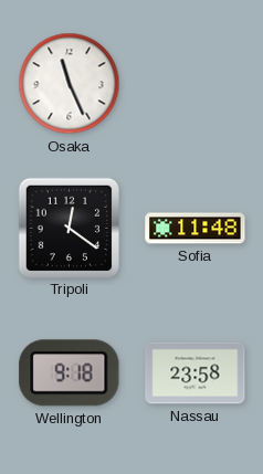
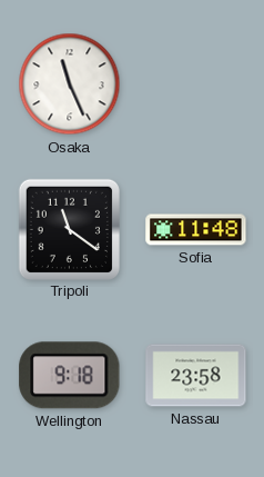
Tripoli: 12:21 -> 11:21
